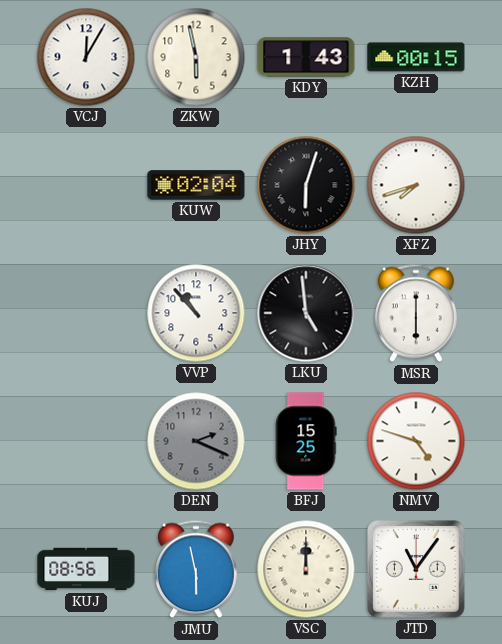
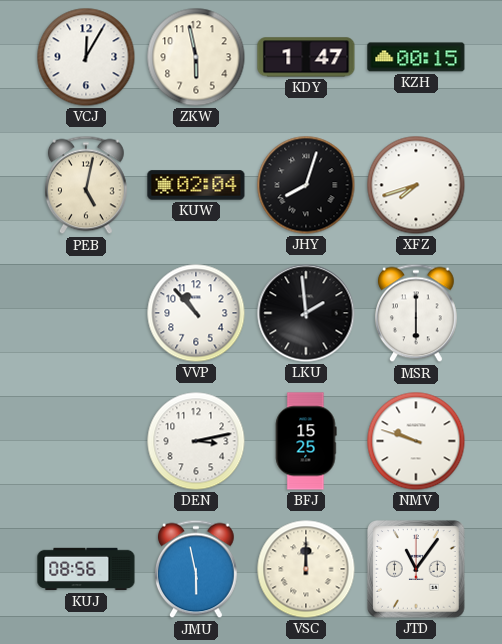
KDY: 1:43 -> 1:47
PEB: none -> 5:02
JHY: 6:03 -> 8:03
LKU: 4:59 -> 1:59
DEN: 2:19 -> 3:13
DEN dial: grey -> white
NMV: 4:48 -> 9:48
